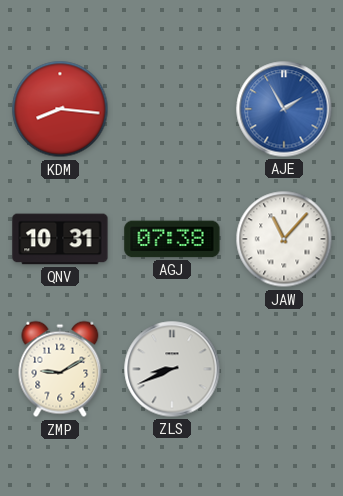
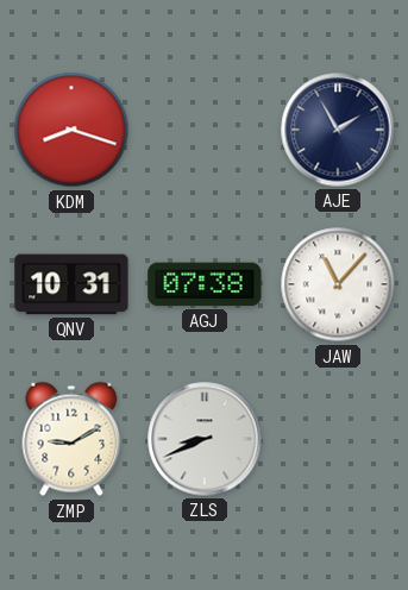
KDM: 8:16 -> 8:18
AJE dial: blue -> navy
